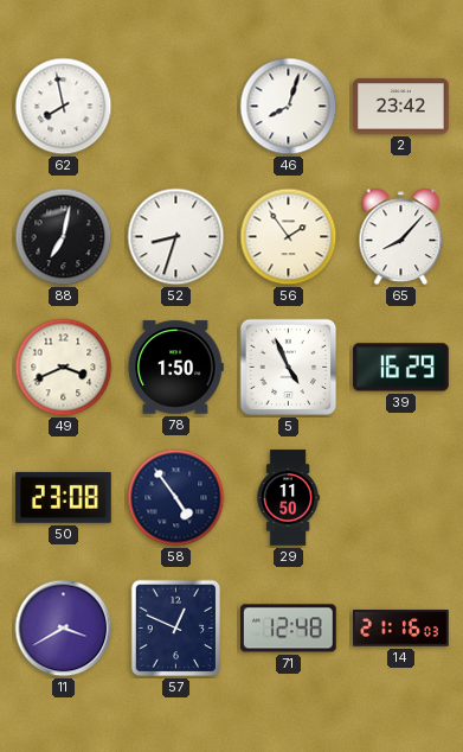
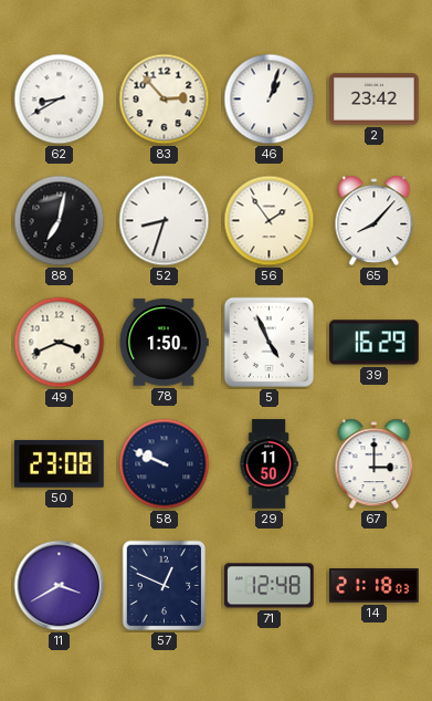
62: 7:58 -> 8:40
83: none -> 2:53
46: 8:03 -> 1:03
58: 4:54 -> 9:49
67: none -> 3:00
14: 21:16 -> 21:18
